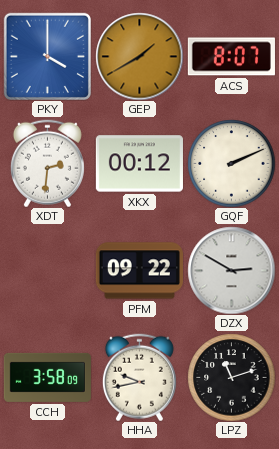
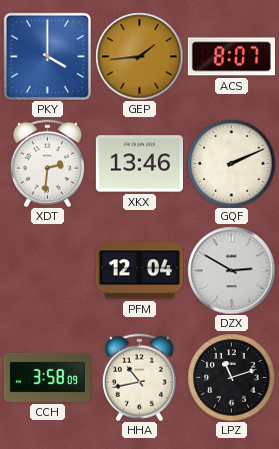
GEP: 1:40 -> 1:44
XKX: 00:12 -> 13:46
PFM: 09:22 -> 12:04
HHA: 9:43 -> 10:43
